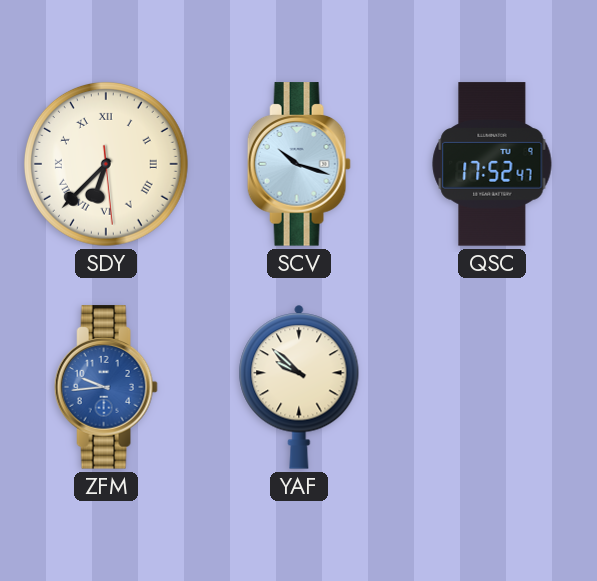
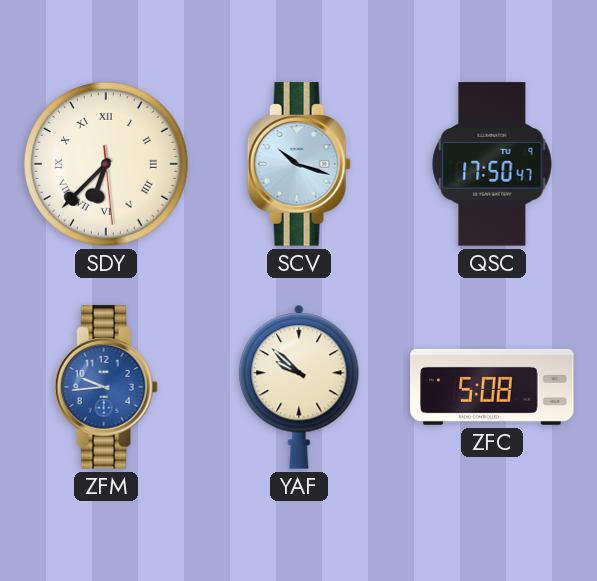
QSC: 17:52 -> 17:50
ZFC: none -> 5:08
